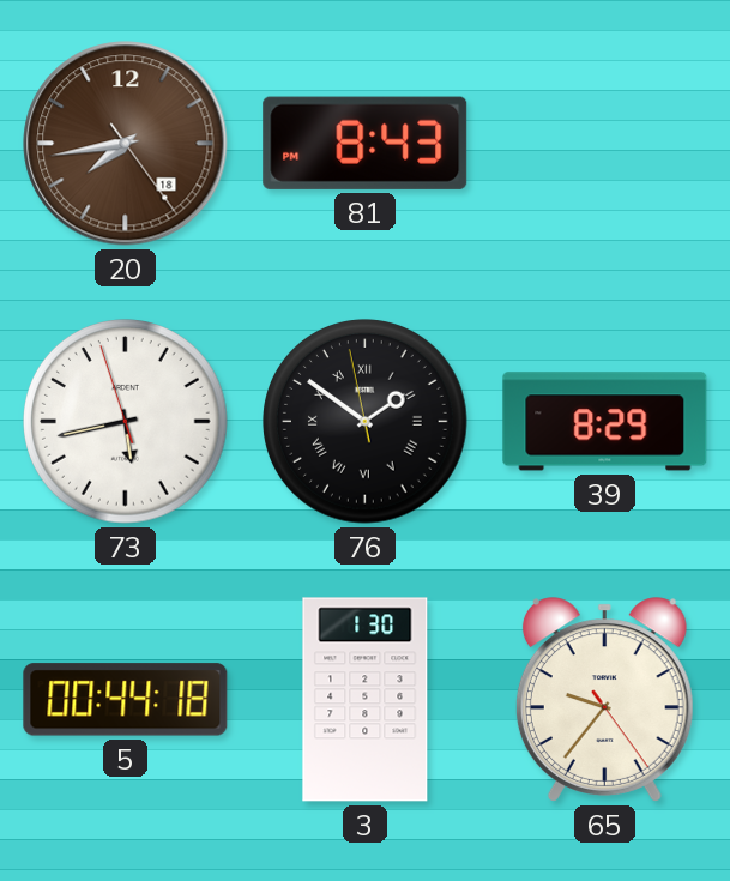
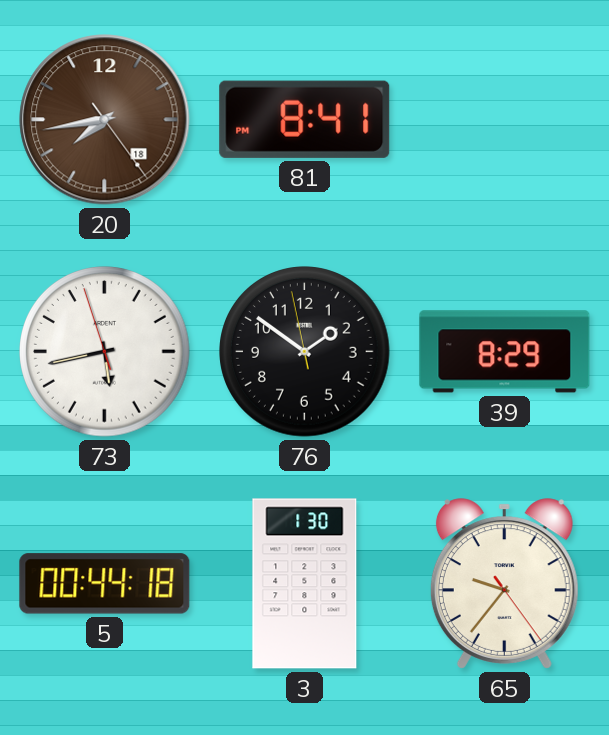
81: 8:43 -> 8:41
76 numerals: Roman -> Arabic
